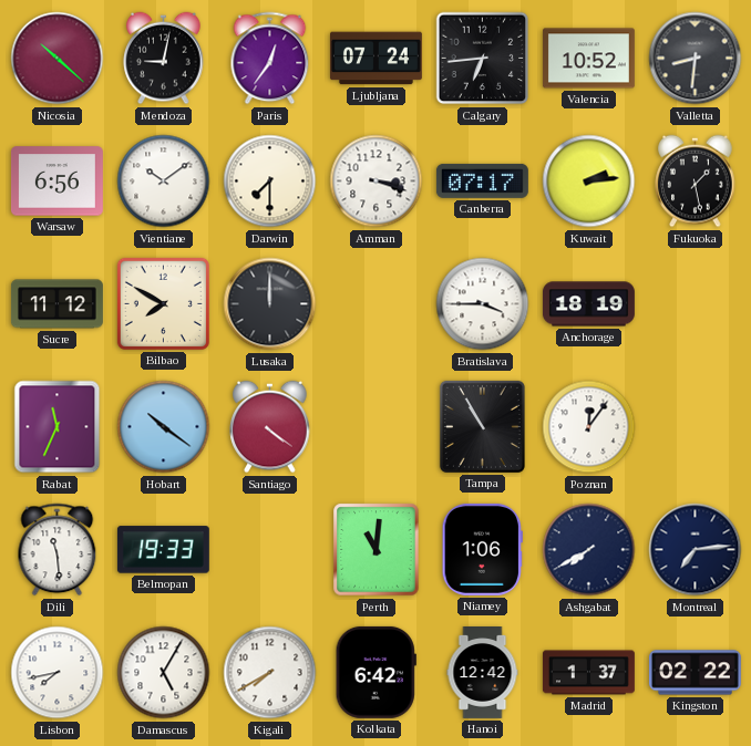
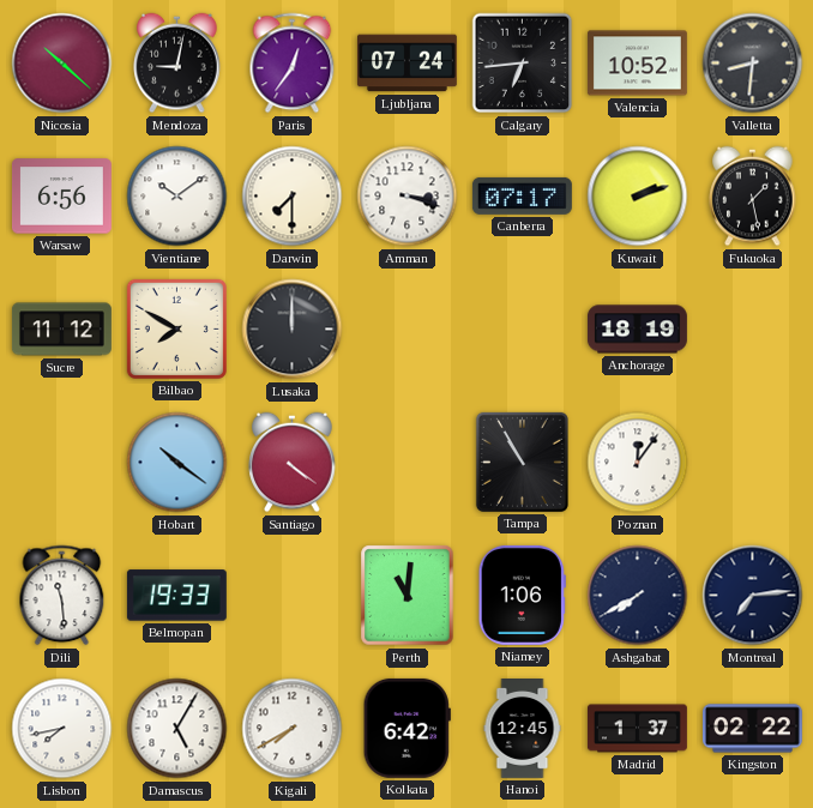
Kuwait: 2:14 -> 2:12
Bratislava: 3:45 -> none
Rabat: 11:34 -> none
Hanoi: 12:42 -> 12:45
